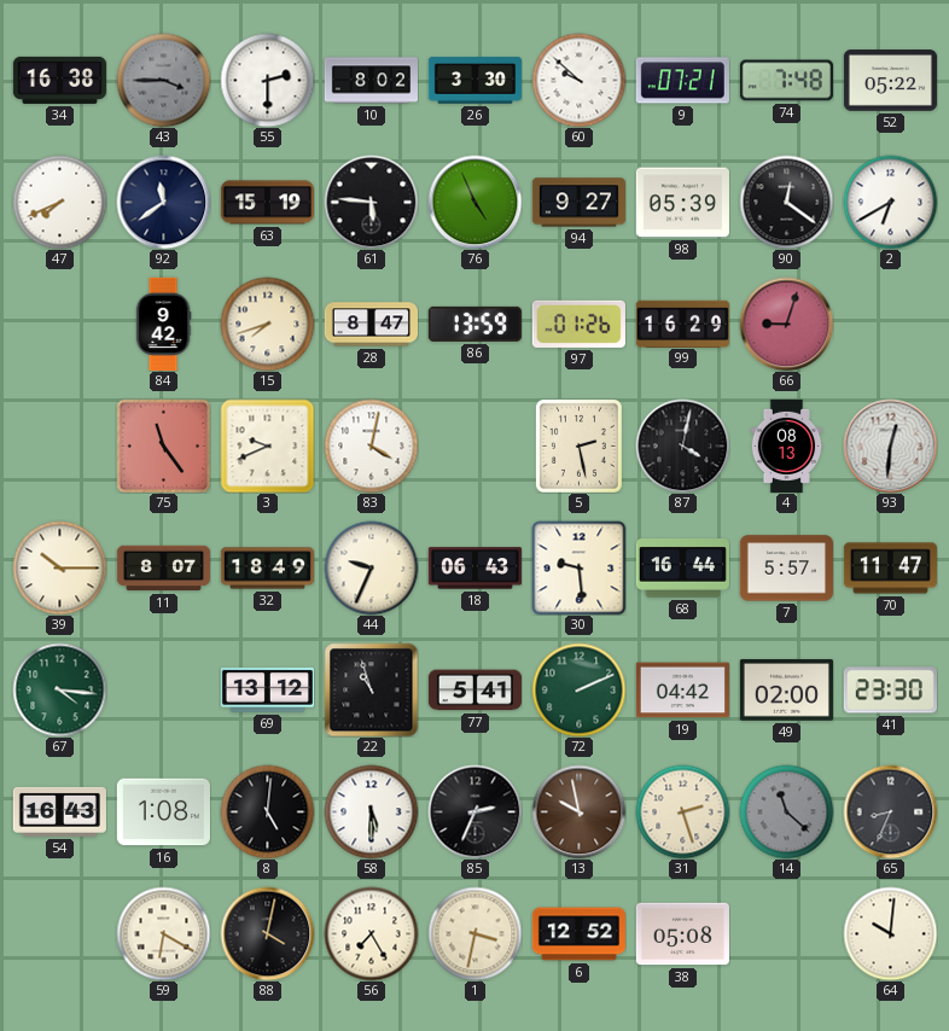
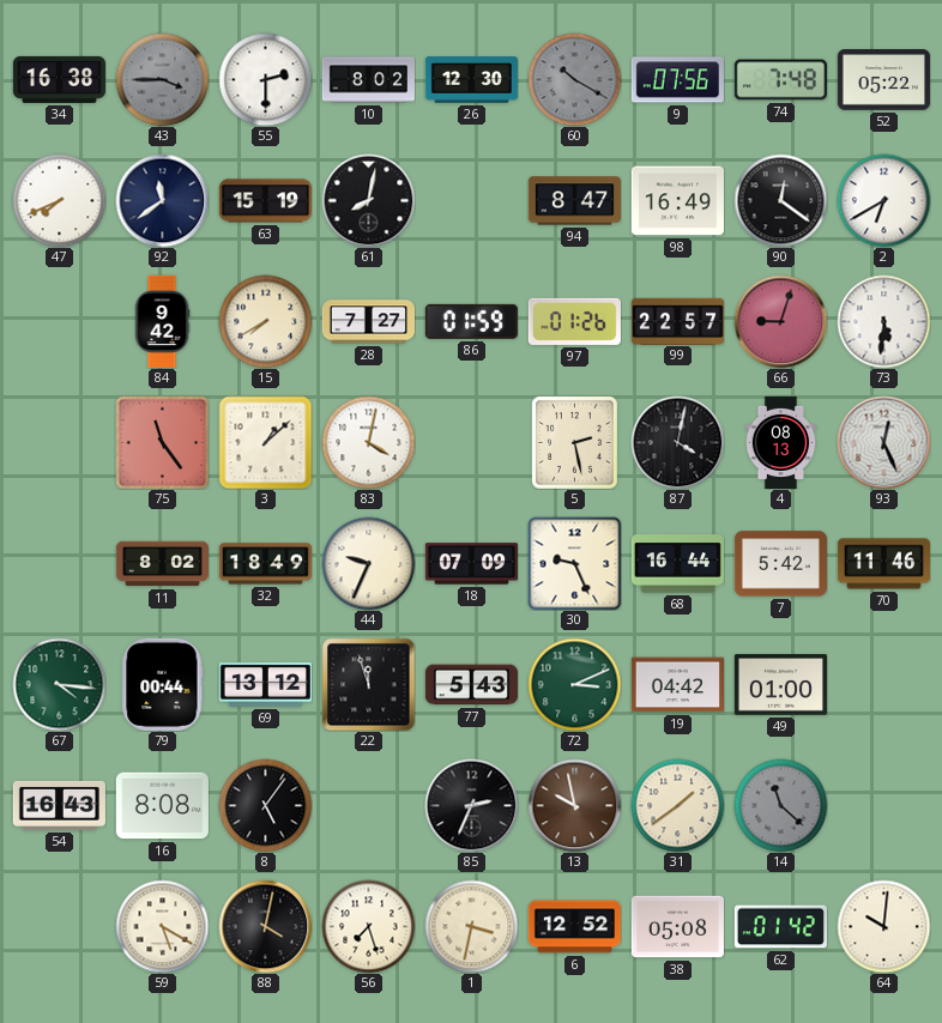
26: 3:30 -> 12:30
60: 9:52 -> 10:20
60 dial: white -> grey
9: 07:21 -> 07:56
61: 5:46 -> 8:02
76: 4:56 -> none
94: 9:27 -> 8:47
98: 05:39 -> 16:49
15: 7:42 -> 7:40
28: 8:47 -> 7:27
86: 13:59 -> 01:59
99: 16:29 -> 22:57
73: none -> 5:31
3: 9:41 -> 1:08
93: 12:31 -> 12:26
39: 10:15 -> none
11: 8:07 -> 8:02
18: 06:43 -> 07:09
30: 9:29 -> 9:26
7: 5:57 -> 5:42
70: 11:47 -> 11:46
79: none -> 00:44
22: 10:57 -> 11:57
77: 5:41 -> 5:43
72: 2:11 -> 3:11
49: 02:00 -> 01:00
41: 23:30 -> none
16: 1:08 -> 8:08
8: 5:01 -> 5:06
58: 5:30 -> none
31: 2:27 -> 1:39
65: 8:34 -> none
59: 6:20 -> 5:20
56: 7:25 -> 7:27
62: none -> 01:42
